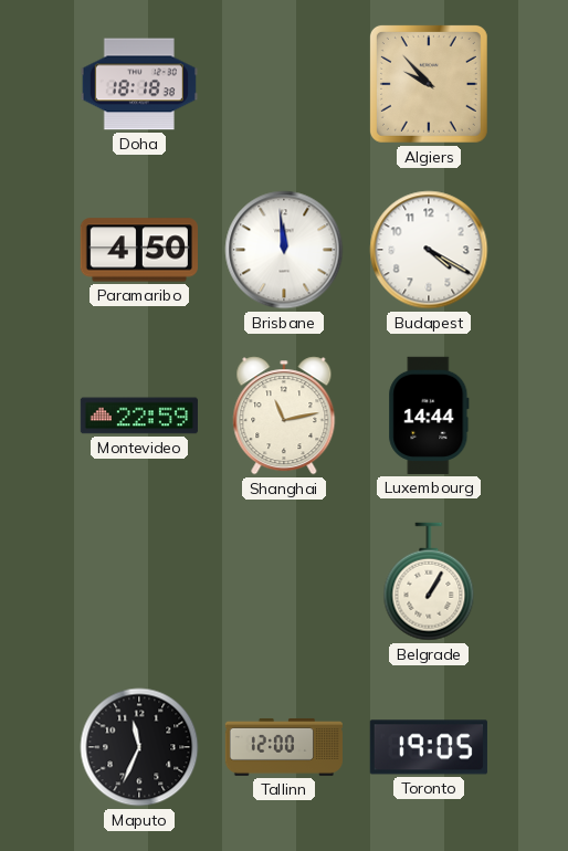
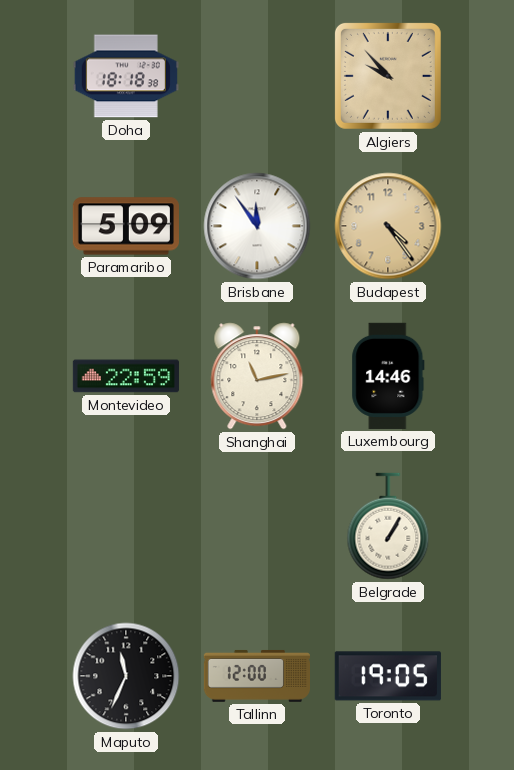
Paramaribo: 4:50 -> 5:09
Brisbane: 11:59 -> 11:54
Budapest: 4:20 -> 4:24
Budapest dial: white -> champagne
Luxembourg: 14:44 -> 14:46
